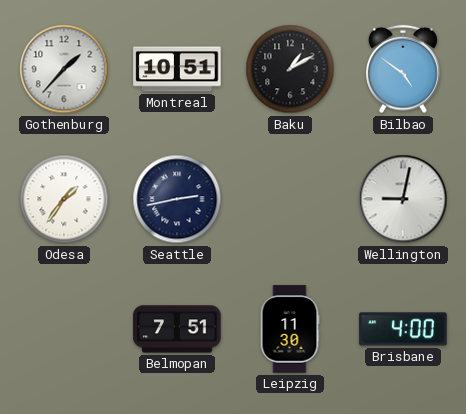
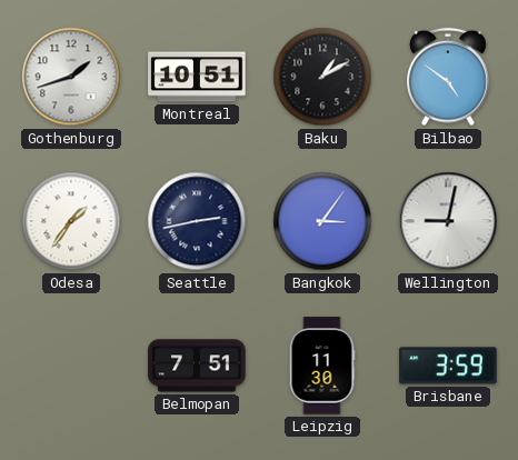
Gothenburg: 1:37 -> 1:42
Bangkok: none -> 3:06
Brisbane: 4:00 -> 3:59
